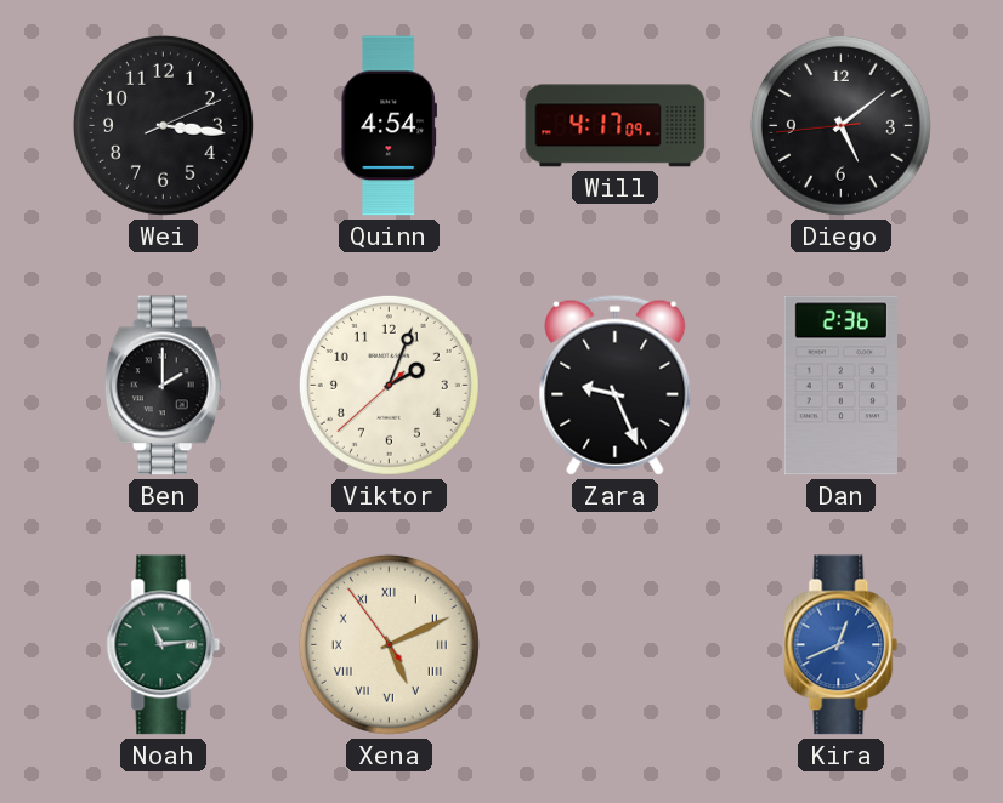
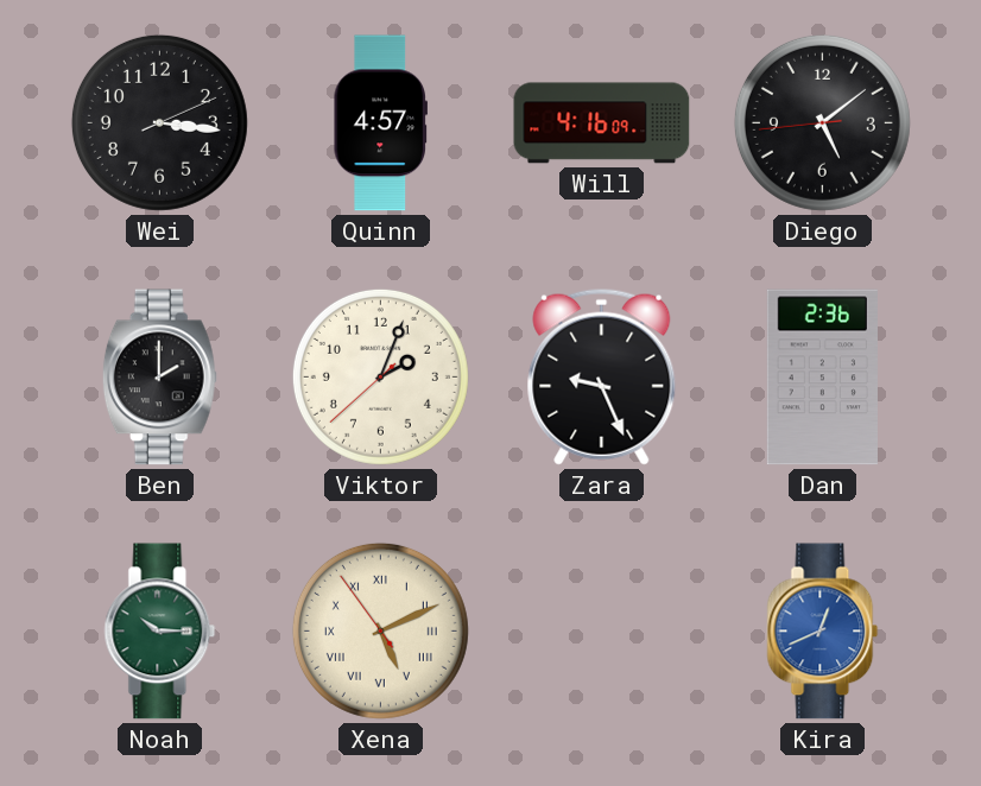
Quinn: 4:54 -> 4:57
Will: 4:17 -> 4:16
Noah: 11:14 -> 10:15
